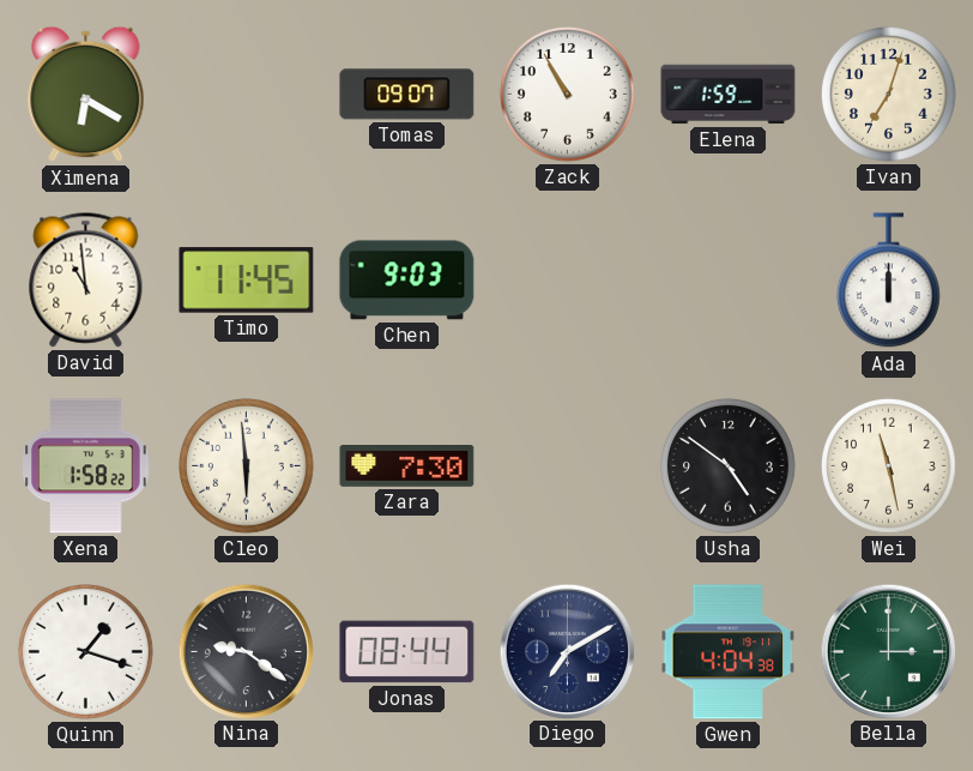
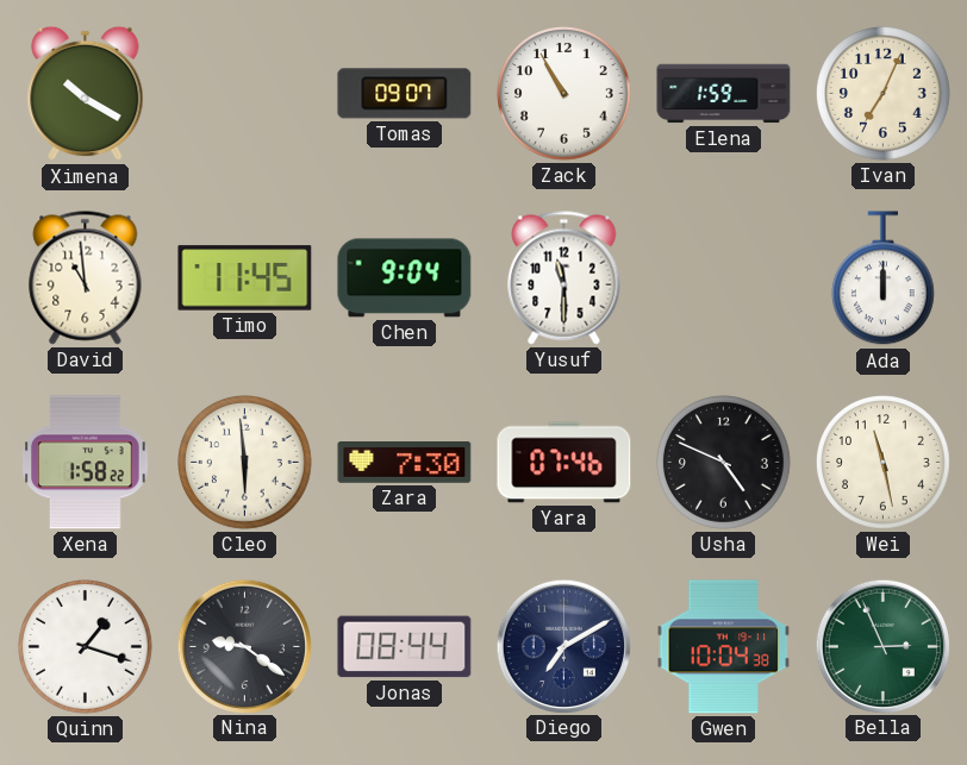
Ximena: 6:20 -> 10:20
Ivan: 7:03 -> 7:04
Chen: 9:03 -> 9:04
Yusuf: none -> 11:30
Yara: none -> 07:46
Usha: 4:51 -> 4:49
Gwen: 4:04 -> 10:04
Bella: 3:00 -> 2:56
